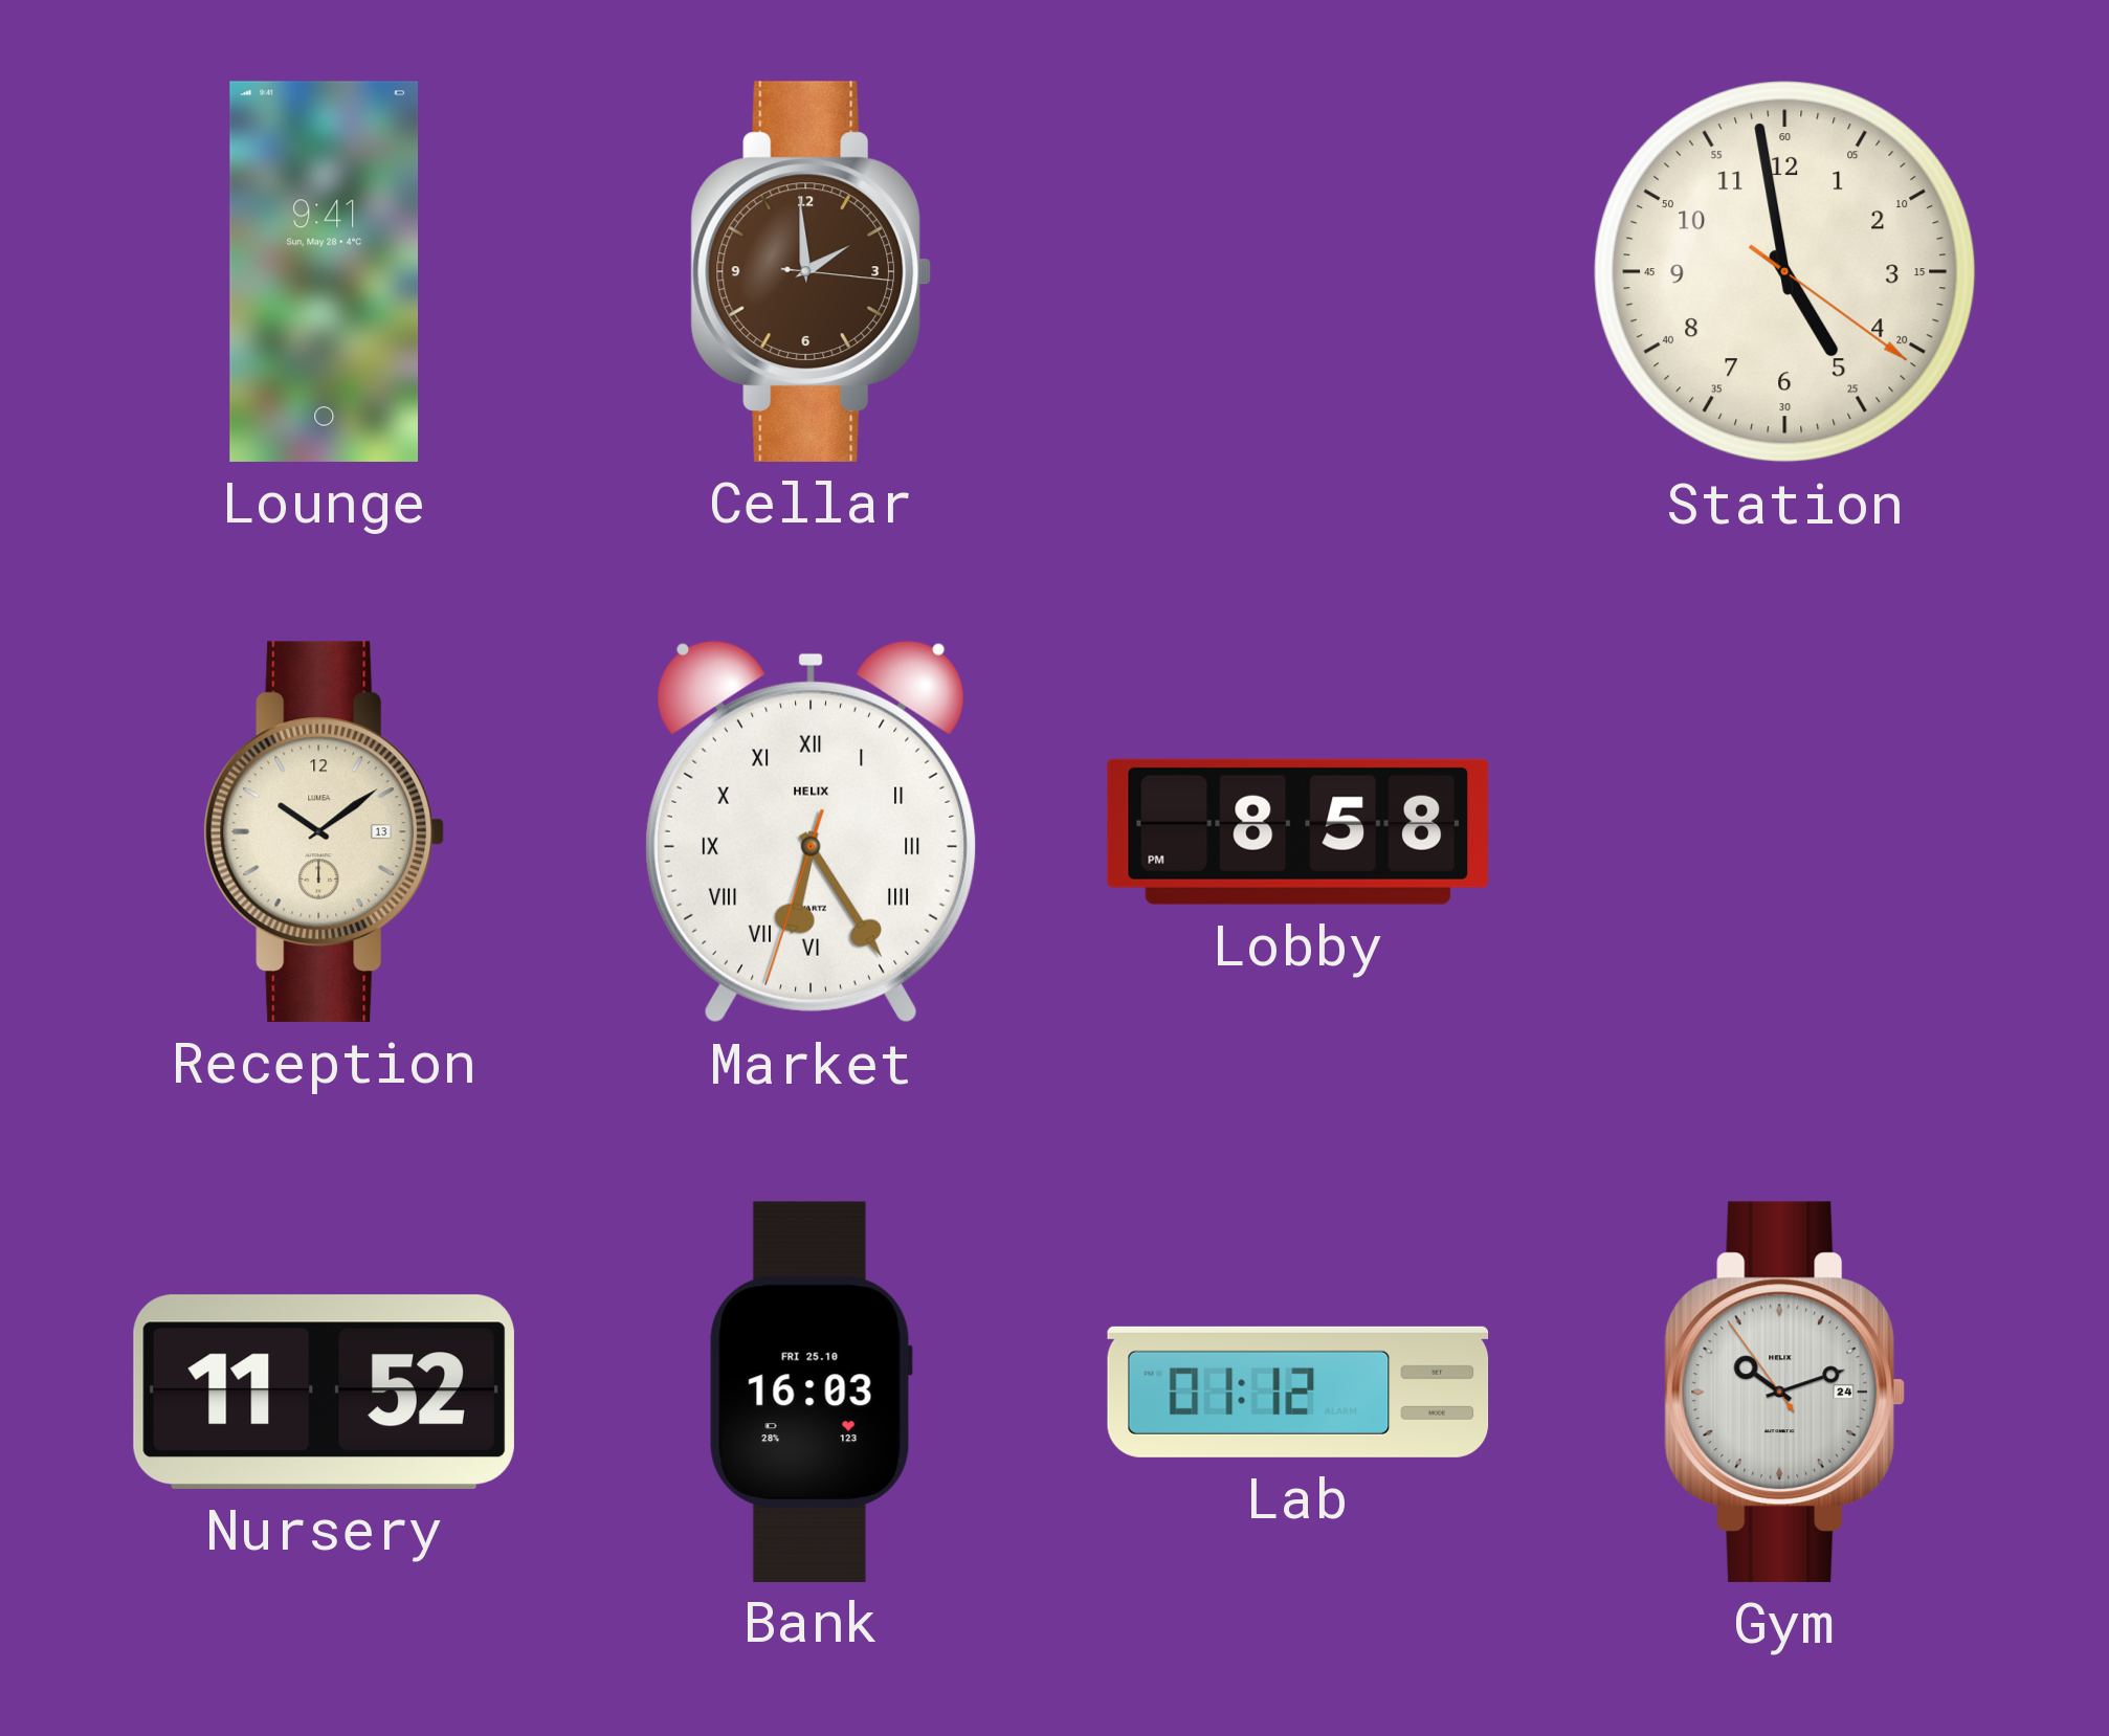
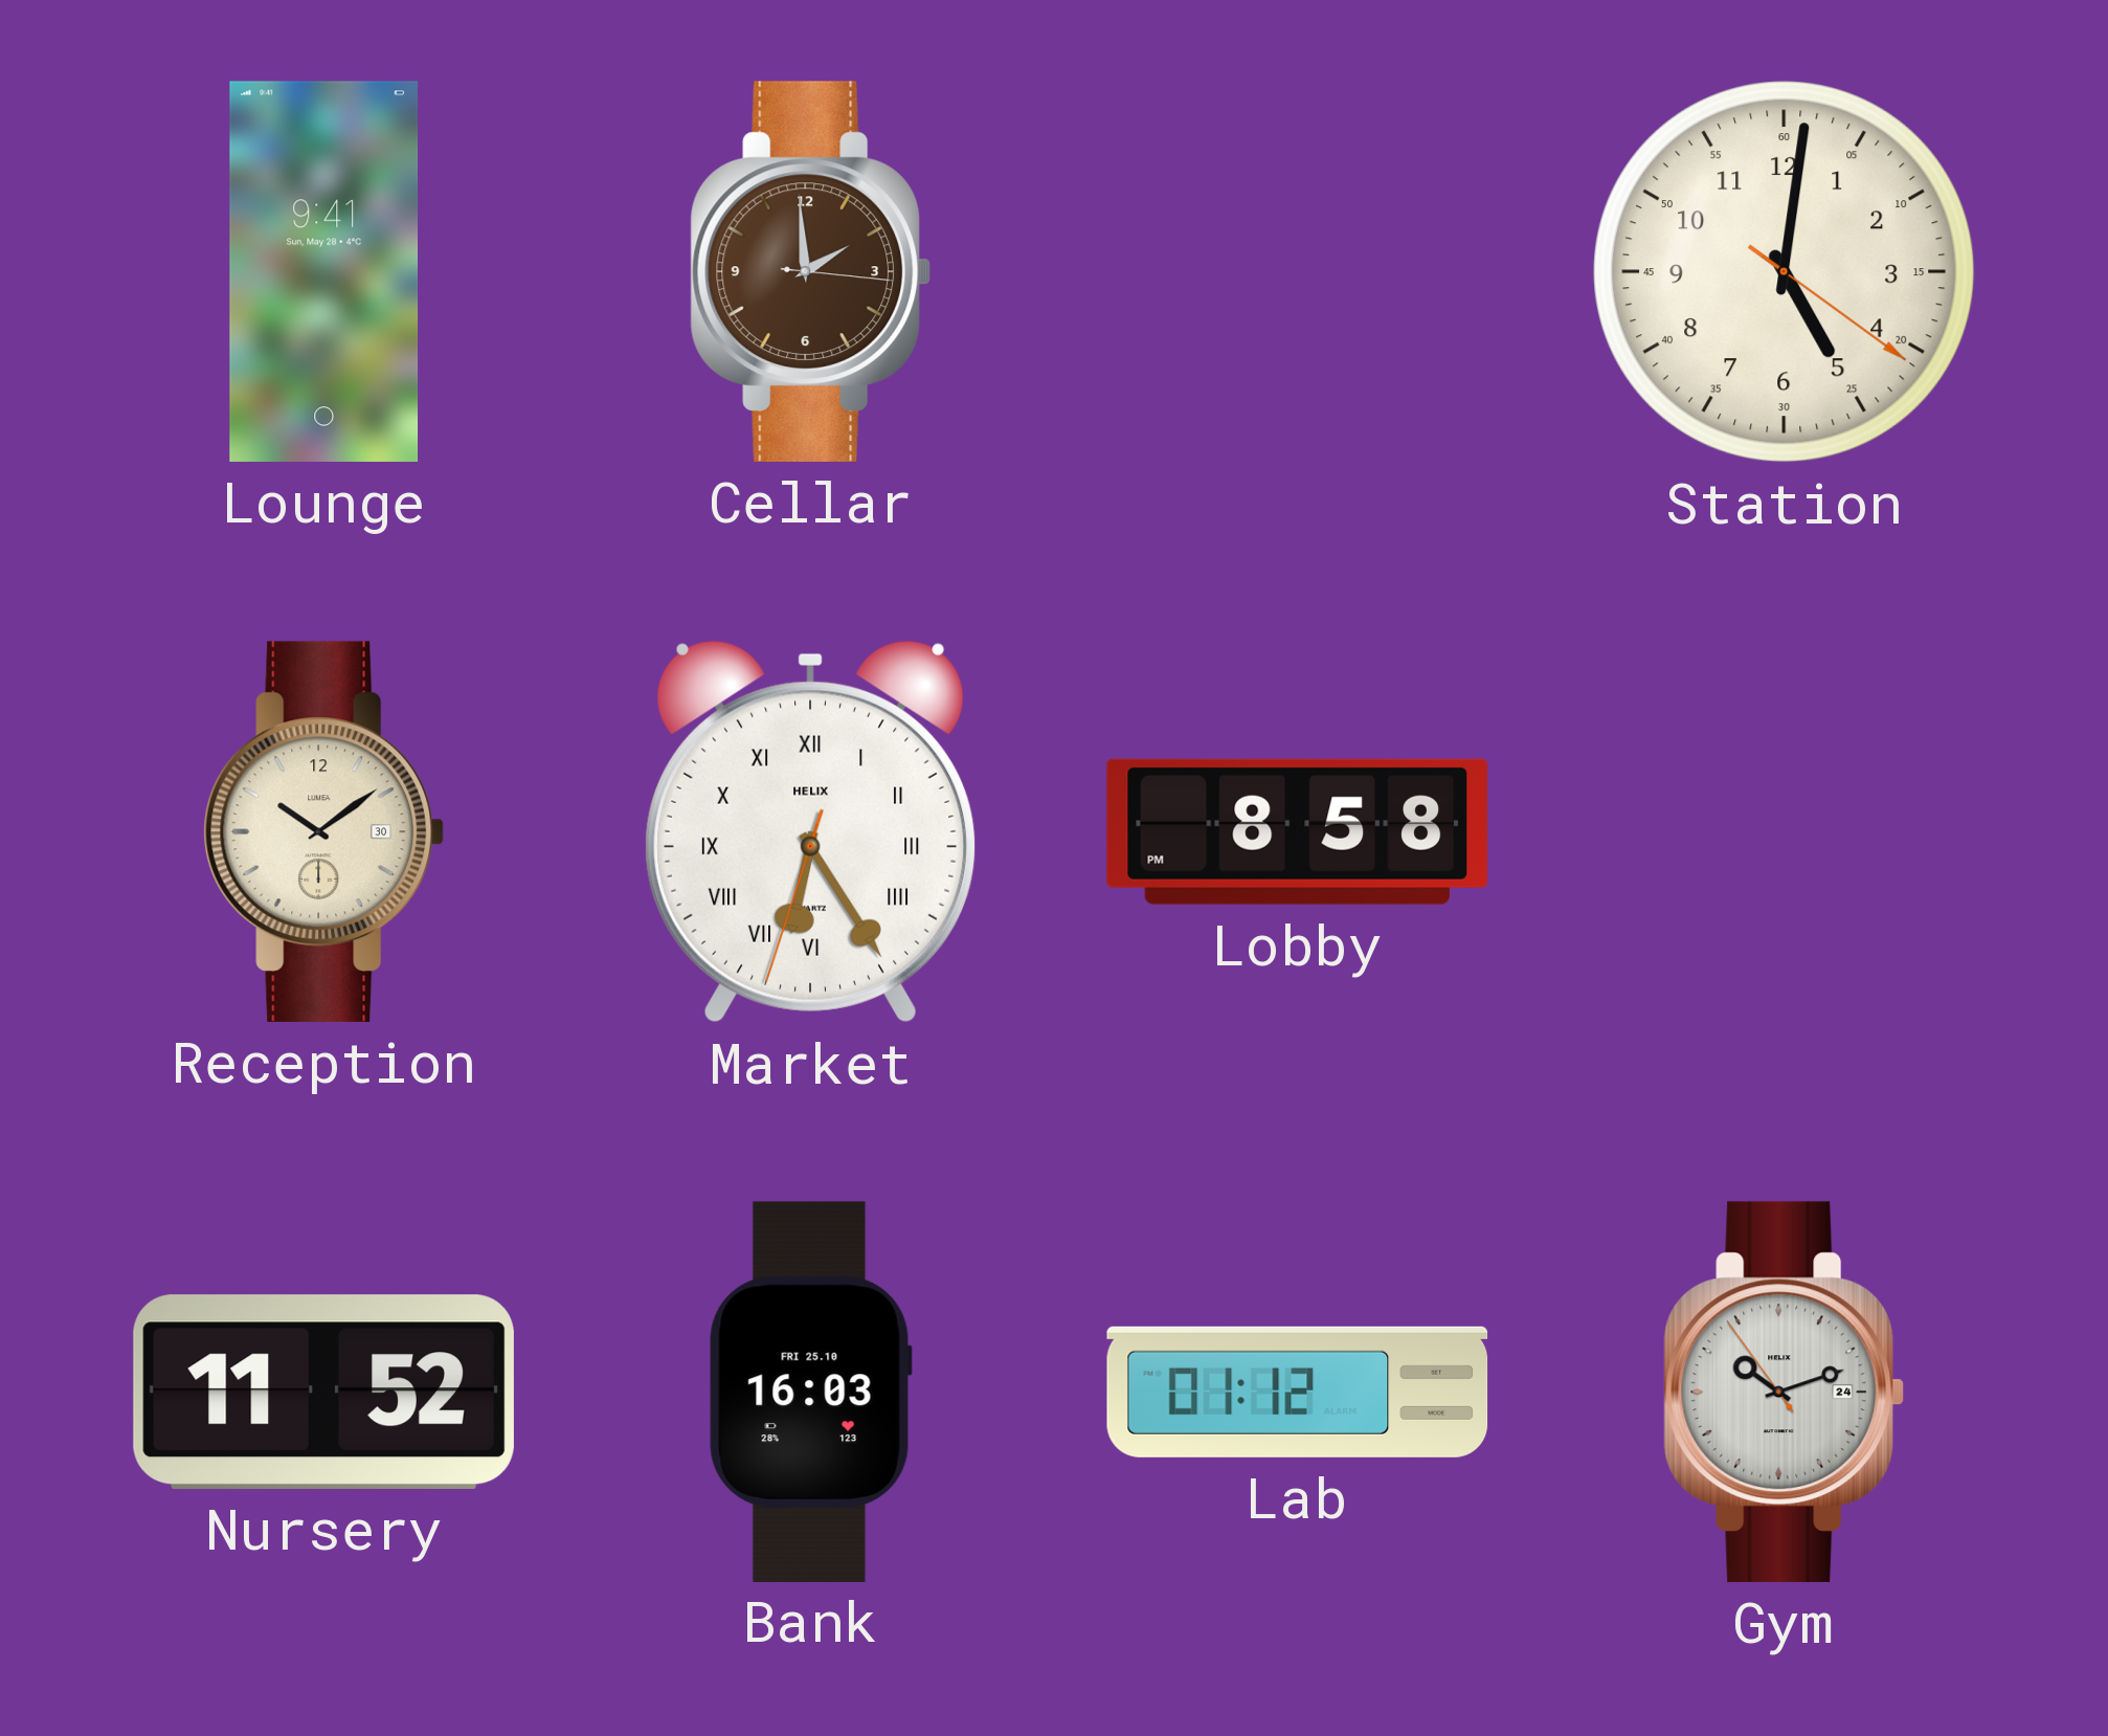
Station: 4:58 -> 5:01
Reception date: 13 -> 30
